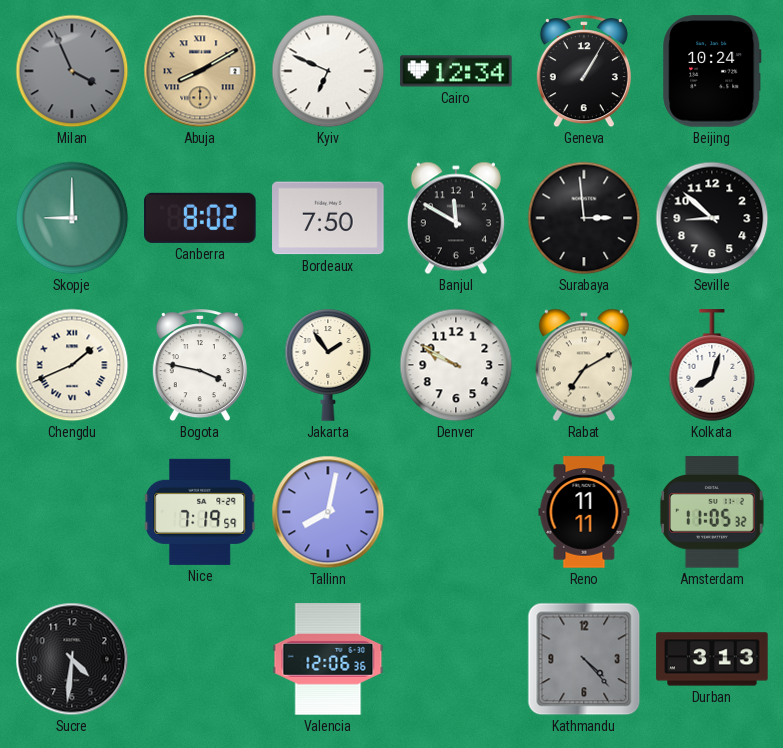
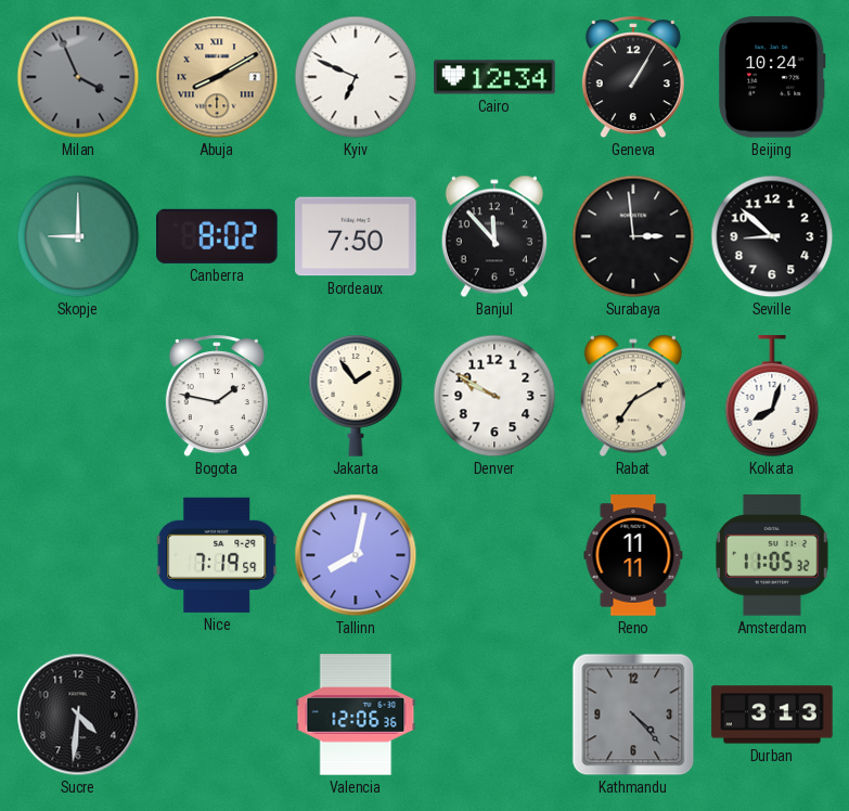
Banjul: 11:50 -> 11:53
Chengdu: 1:41 -> none
Bogota: 3:47 -> 1:47
